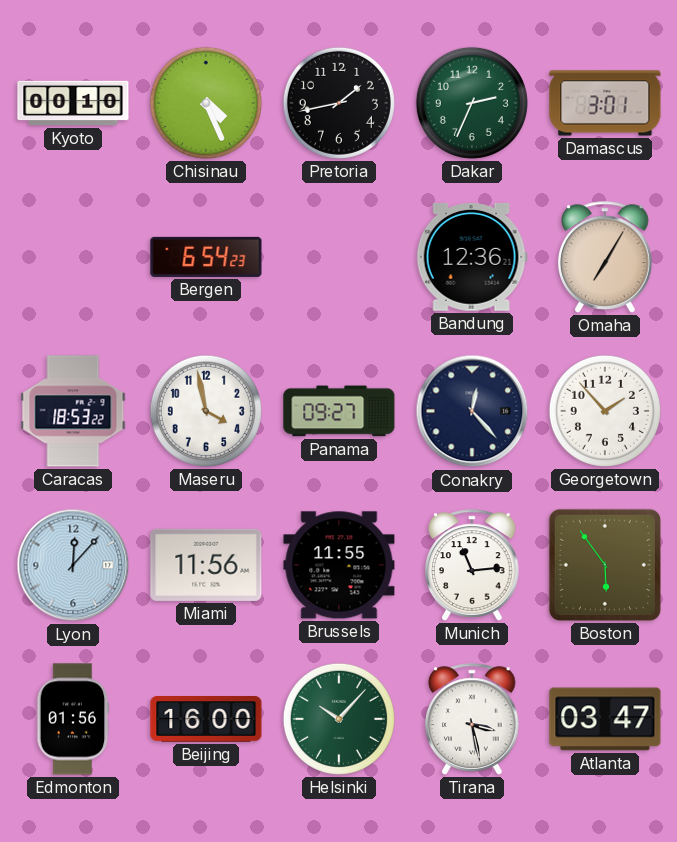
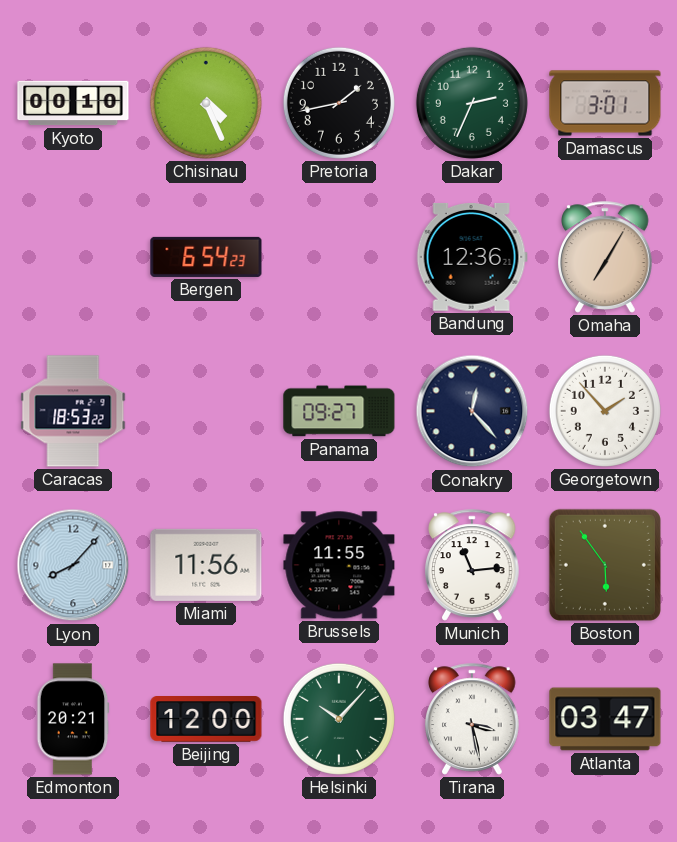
Maseru: 3:58 -> none
Lyon: 12:07 -> 8:07
Edmonton: 01:56 -> 20:21
Beijing: 16:00 -> 12:00
